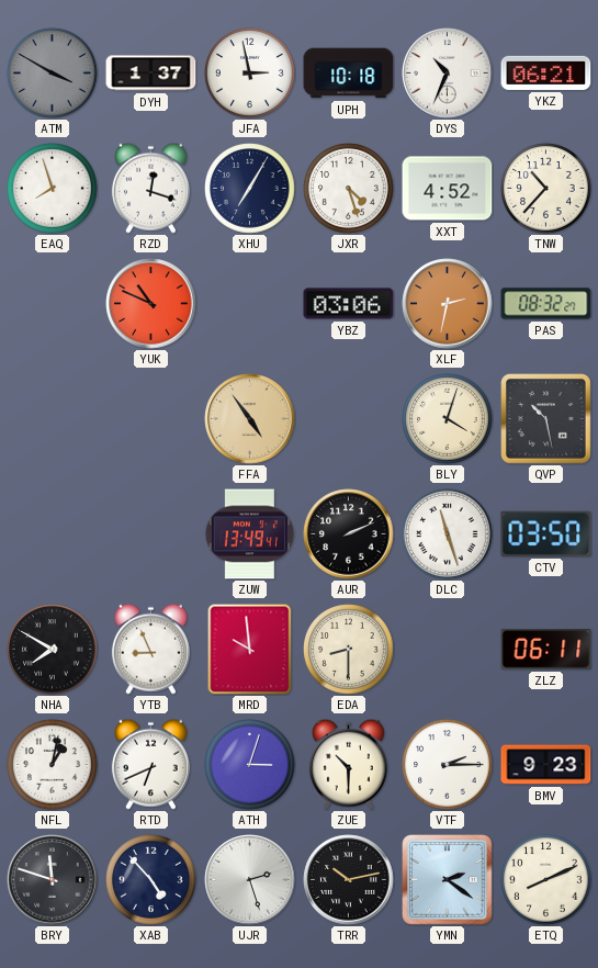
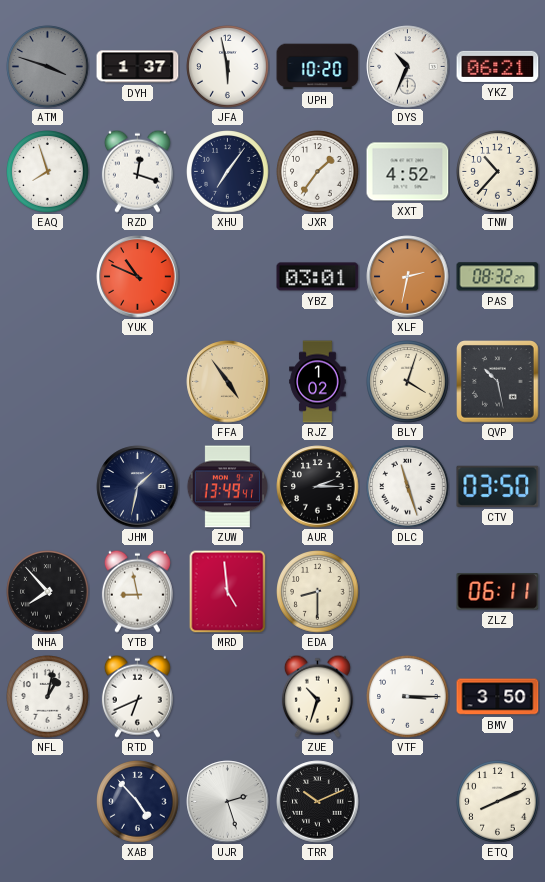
ATM: 3:50 -> 3:48
JFA: 2:58 -> 5:58
UPH: 10:18 -> 10:20
XHU: 7:05 -> 7:06
JXR: 4:27 -> 1:36
YBZ: 03:06 -> 03:01
RJZ: none -> 1:02
JHM: none -> 1:32
AUR: 2:11 -> 2:15
NHA: 7:50 -> 7:53
YTB: 8:56 -> 8:58
MRD: 9:59 -> 4:59
ATH: 3:03 -> none
ZUE: 10:30 -> 10:33
VTF: 2:15 -> 3:15
BMV: 9:23 -> 3:50
BRY: 11:48 -> none
TRR: 10:13 -> 10:11
YMN: 2:21 -> none
